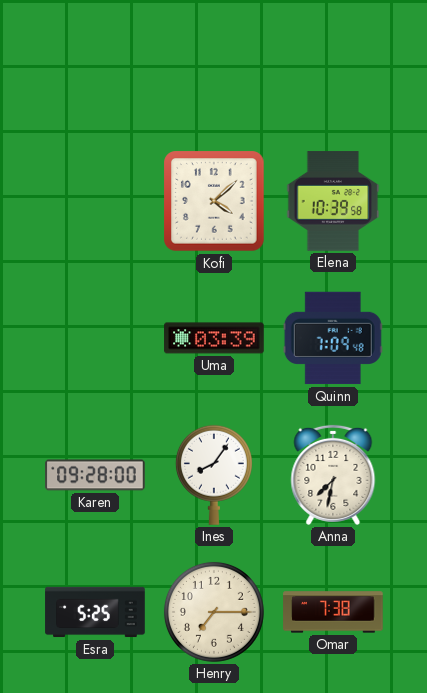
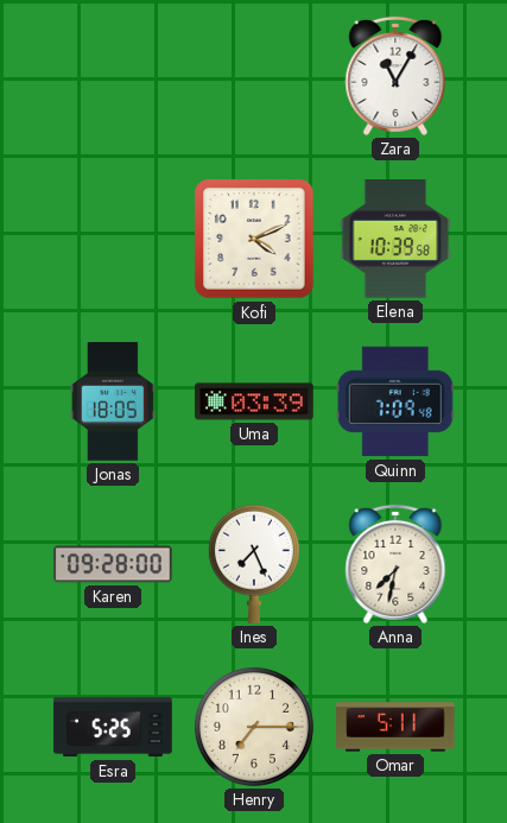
Zara: none -> 11:05
Kofi: 4:08 -> 4:11
Jonas: none -> 18:05
Ines: 8:06 -> 7:26
Omar: 7:38 -> 5:11
